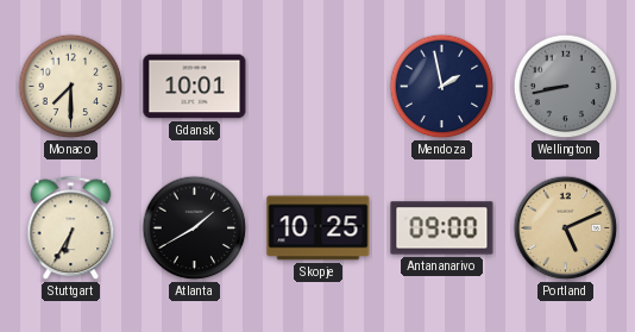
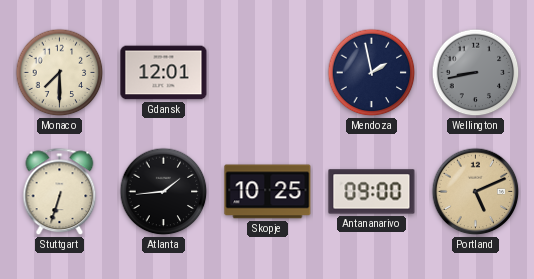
Gdansk: 10:01 -> 12:01
Stuttgart: 6:35 -> 6:33
Atlanta: 1:40 -> 1:44
